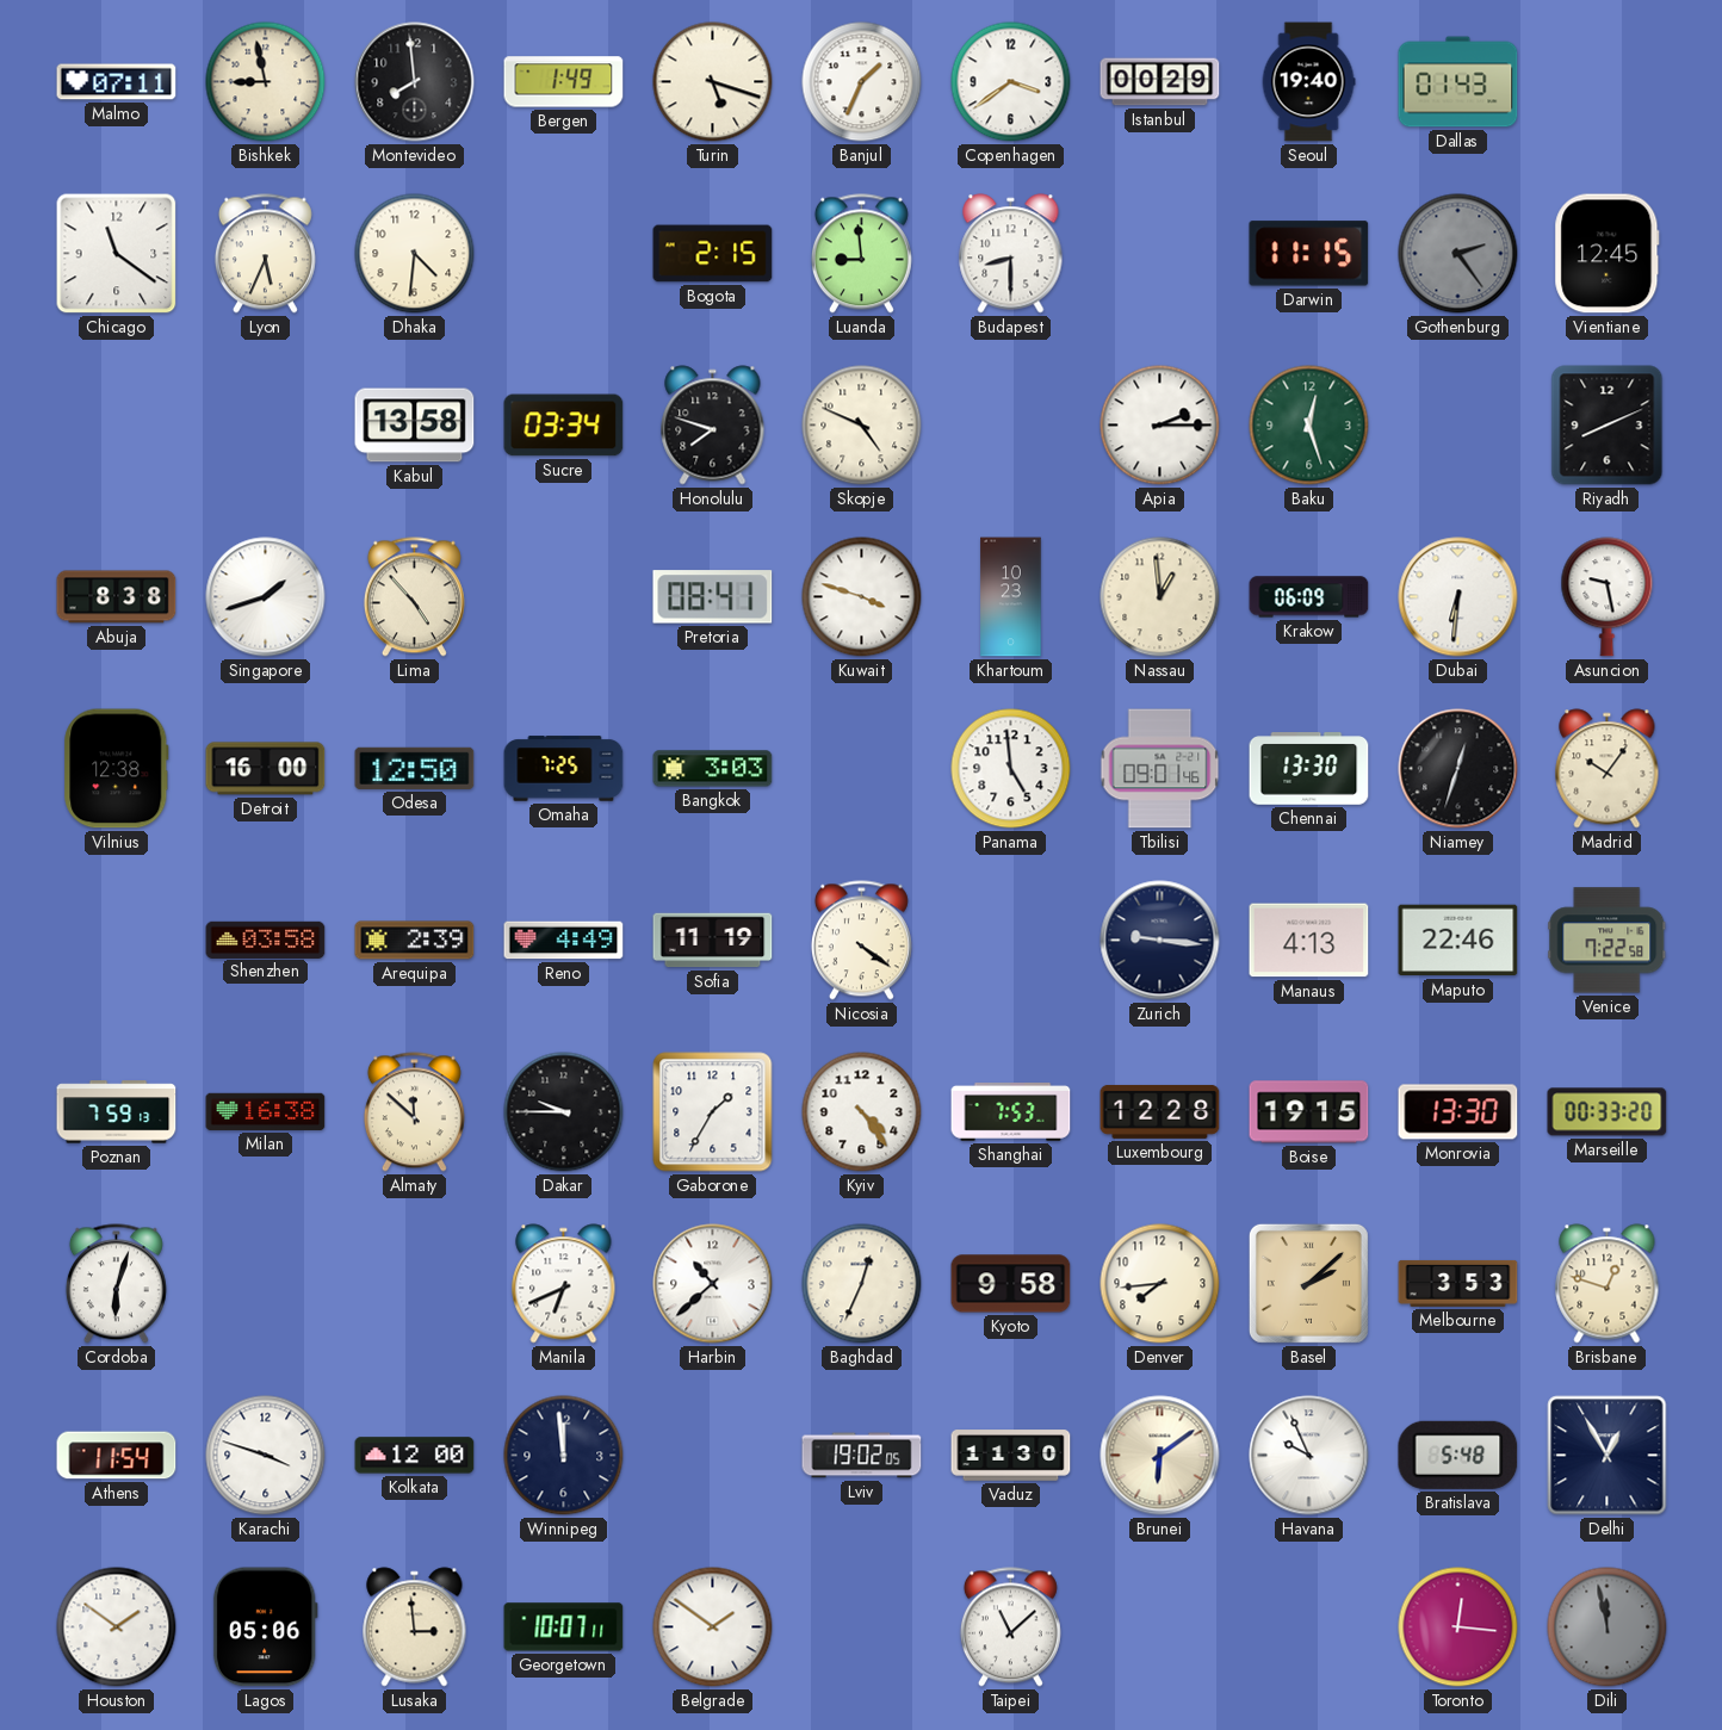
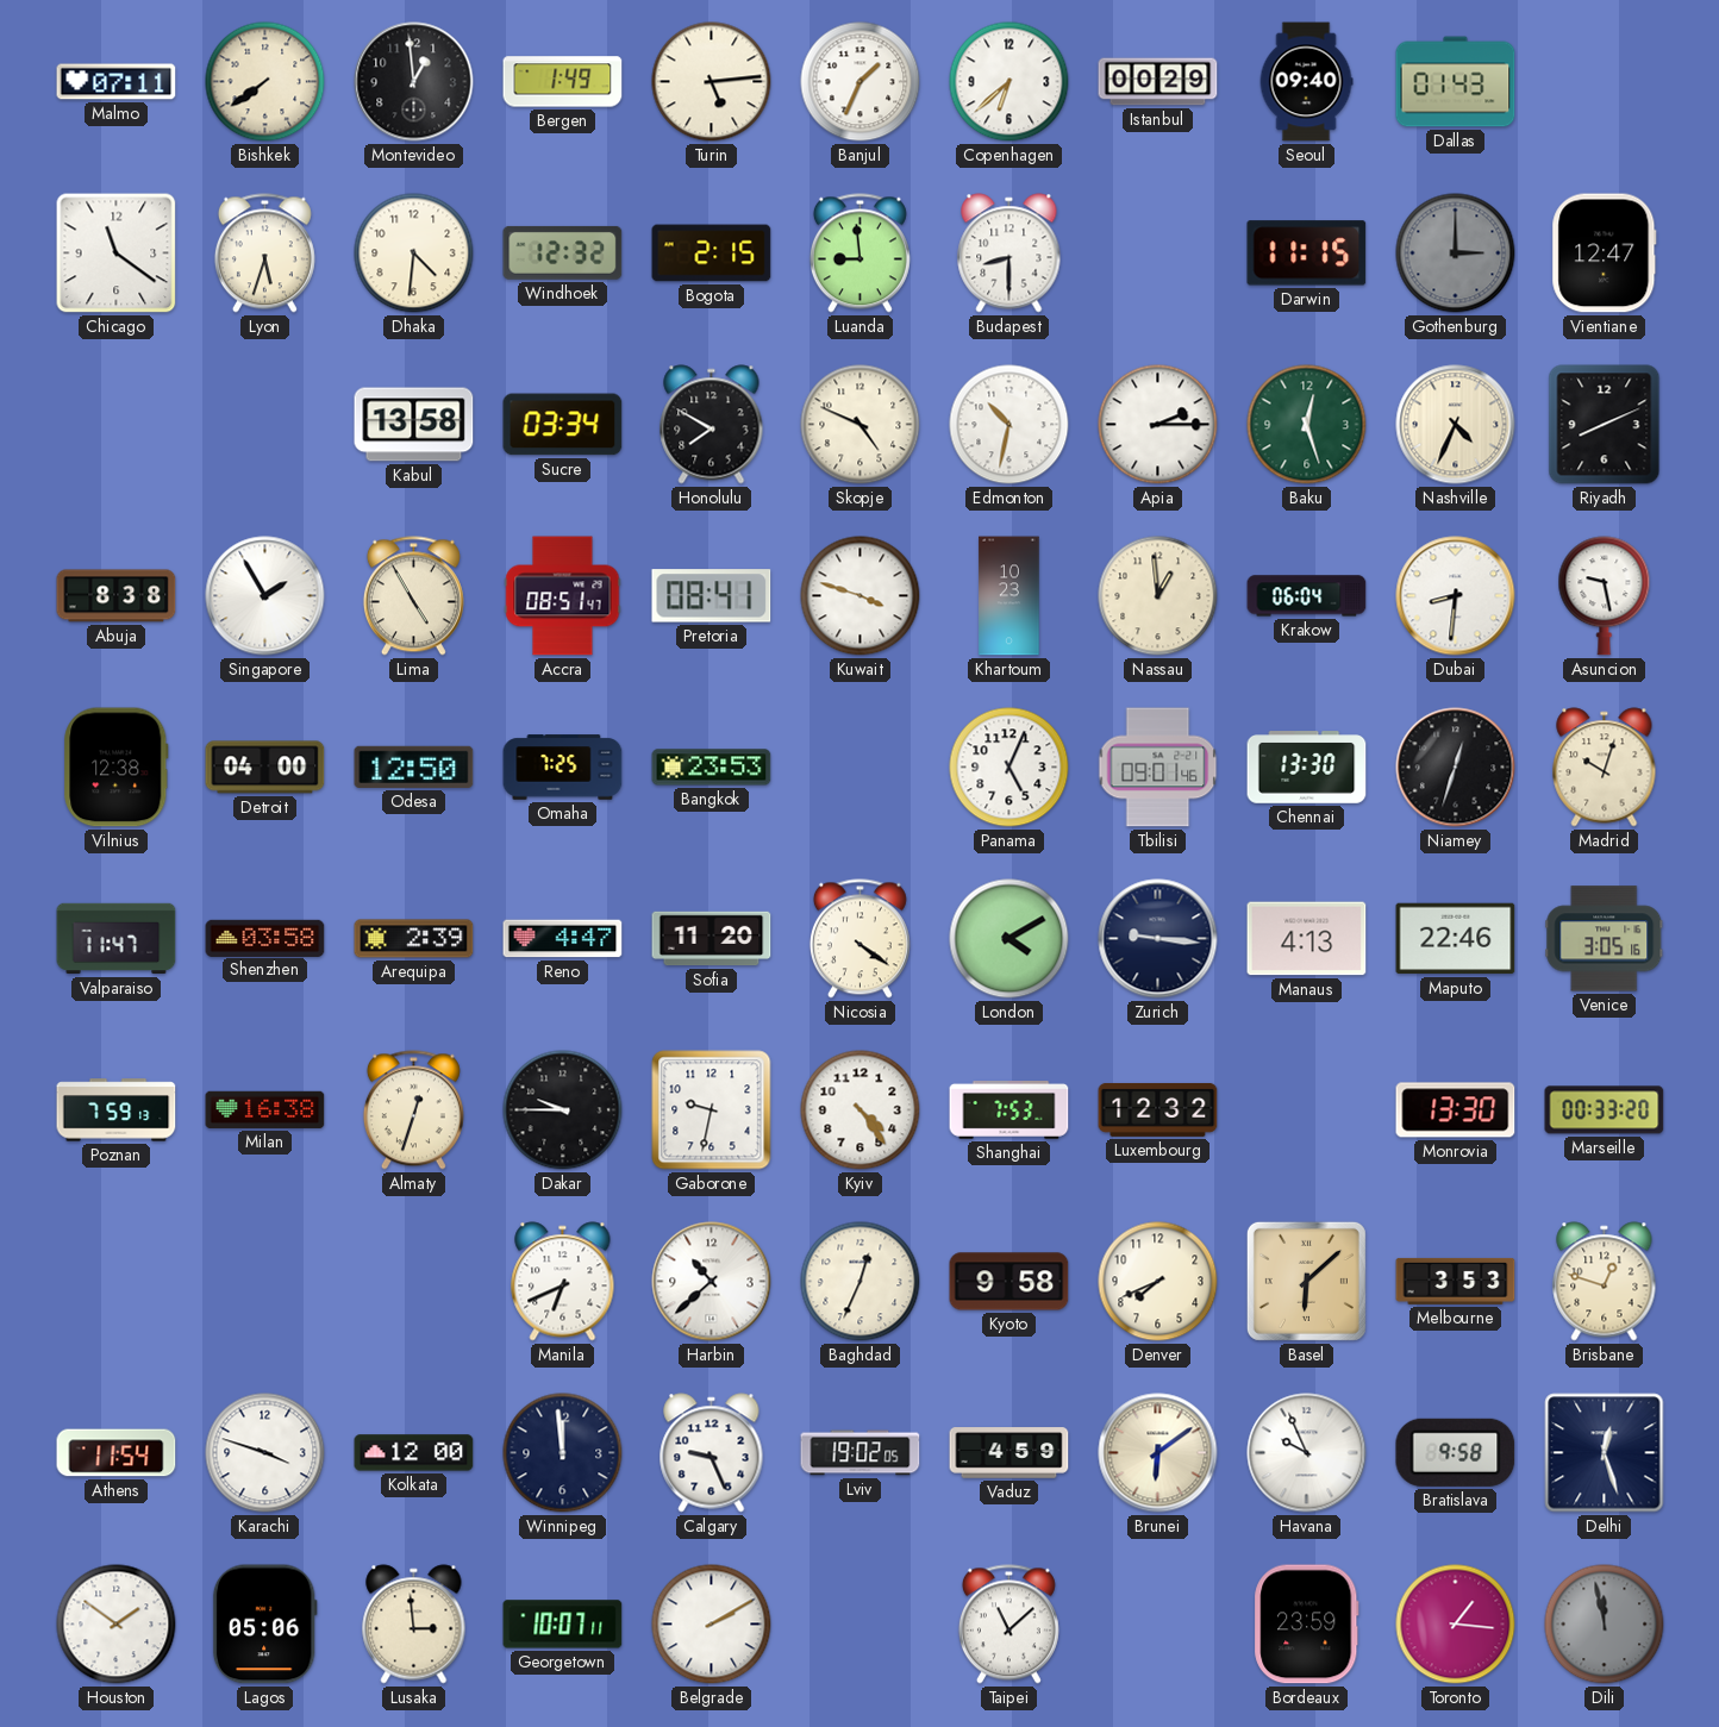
Bishkek: 8:58 -> 7:39
Montevideo: 7:59 -> 12:59
Turin: 5:18 -> 5:14
Copenhagen: 3:39 -> 6:38
Seoul: 19:40 -> 09:40
Lyon: 5:34 -> 5:33
Windhoek: none -> 12:32
Gothenburg: 2:24 -> 3:00
Vientiane: 12:45 -> 12:47
Honolulu: 7:48 -> 7:50
Edmonton: none -> 10:32
Nashville: none -> 4:34
Singapore: 1:42 -> 1:55
Lima: 4:53 -> 4:55
Accra: none -> 08:51
Krakow: 06:09 -> 06:04
Dubai: 6:31 -> 8:31
Detroit: 16:00 -> 04:00
Bangkok: 3:03 -> 23:53
Panama: 4:59 -> 5:04
Madrid: 10:06 -> 10:03
Valparaiso: none -> 11:47
Reno: 4:49 -> 4:47
Sofia: 11:19 -> 11:20
London: none -> 4:10
Venice: 7:22 -> 3:05
Almaty: 11:52 -> 12:33
Gaborone: 1:35 -> 9:32
Luxembourg: 12:28 -> 12:32
Boise: 19:15 -> none
Cordoba: 6:03 -> none
Denver: 7:44 -> 7:41
Basel: 2:08 -> 6:08
Calgary: none -> 9:26
Vaduz: 11:30 -> 4:59
Bratislava: 5:48 -> 9:58
Delhi: 12:55 -> 12:27
Belgrade: 1:51 -> 2:10
Bordeaux: none -> 23:59
Toronto: 12:16 -> 1:16
